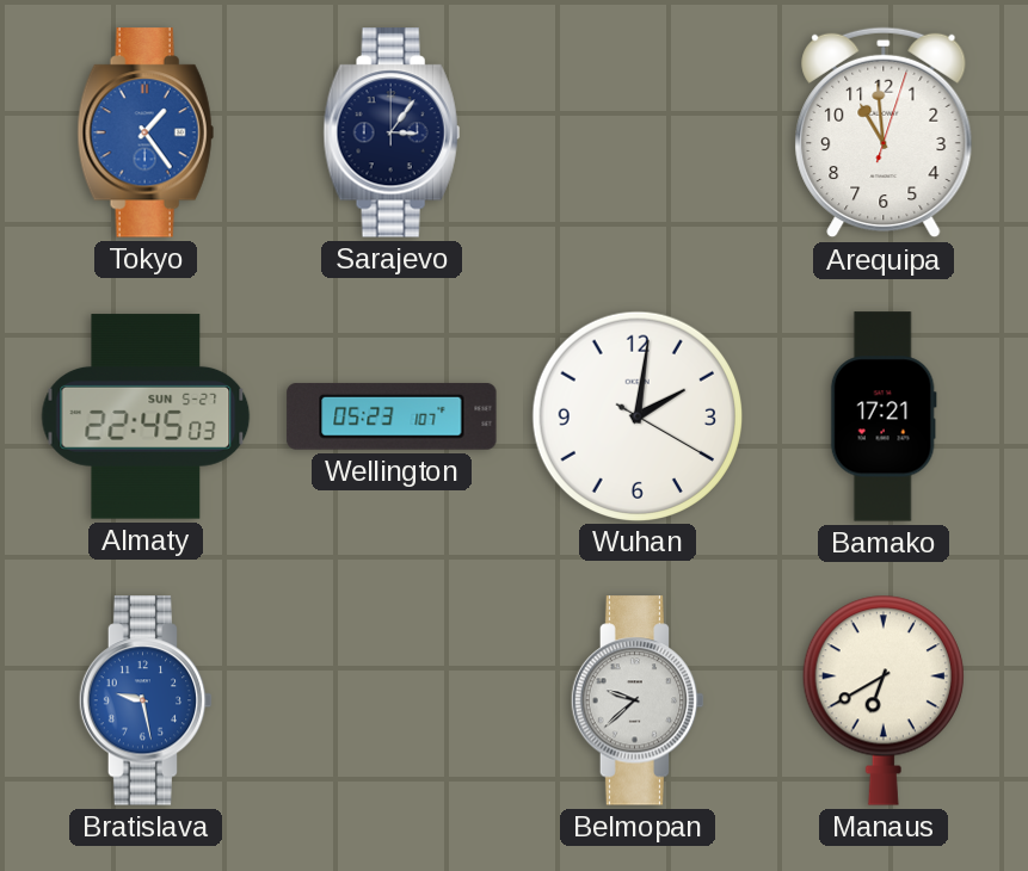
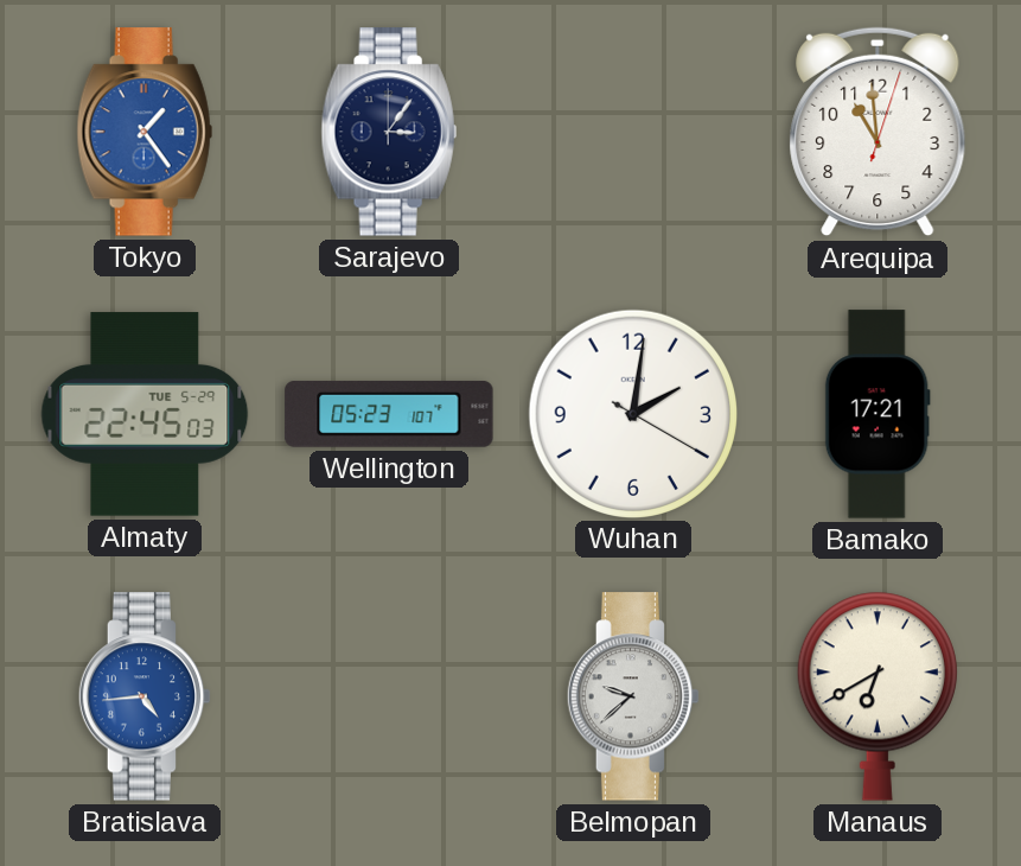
Almaty date: SUN 5-27 -> TUE 5-29
Bratislava: 9:28 -> 4:44
